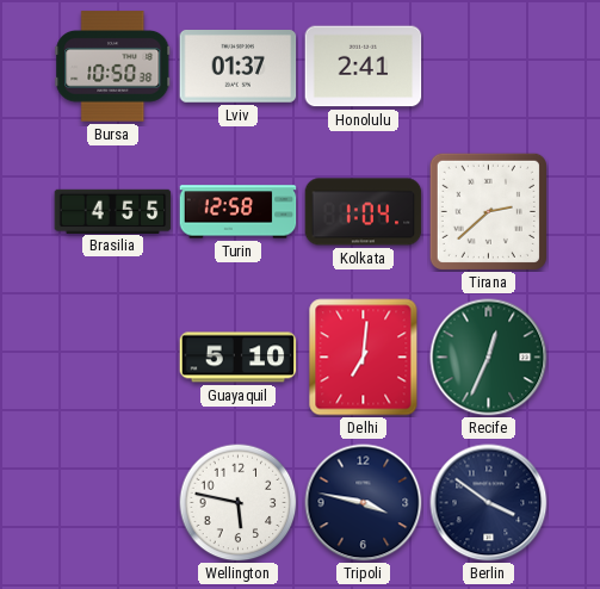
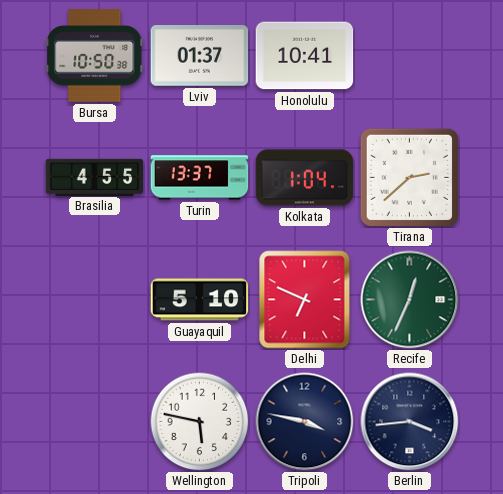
Honolulu: 2:41 -> 10:41
Turin: 12:58 -> 13:37
Delhi: 7:01 -> 6:49
Berlin: 3:51 -> 3:44
